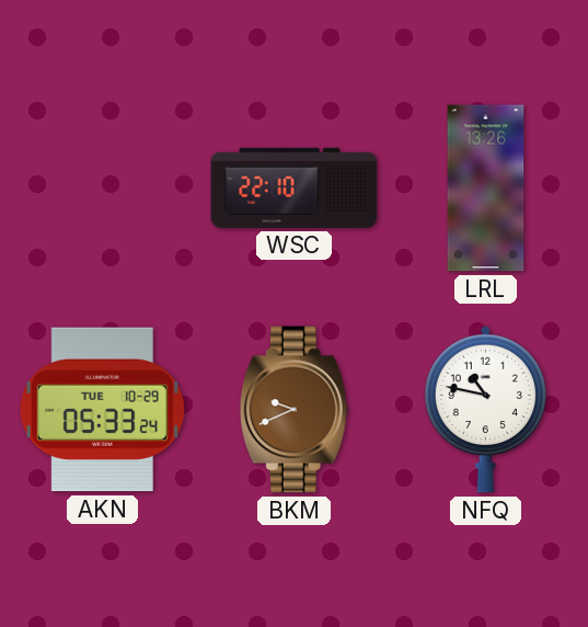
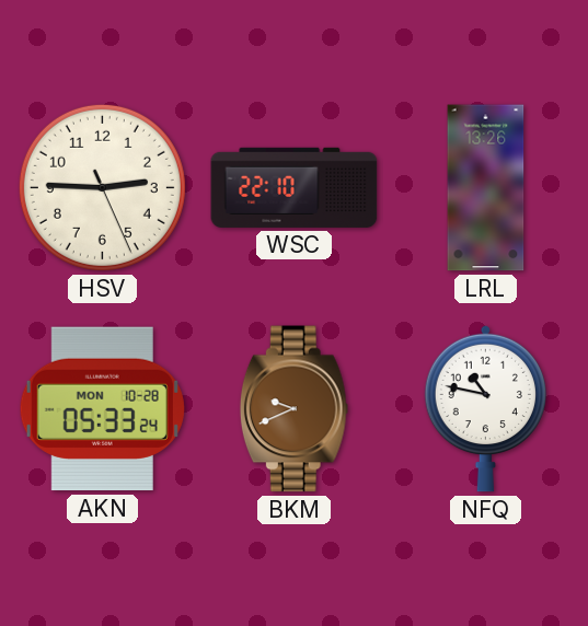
HSV: none -> 2:45
AKN date: TUE 10-29 -> MON 10-28
